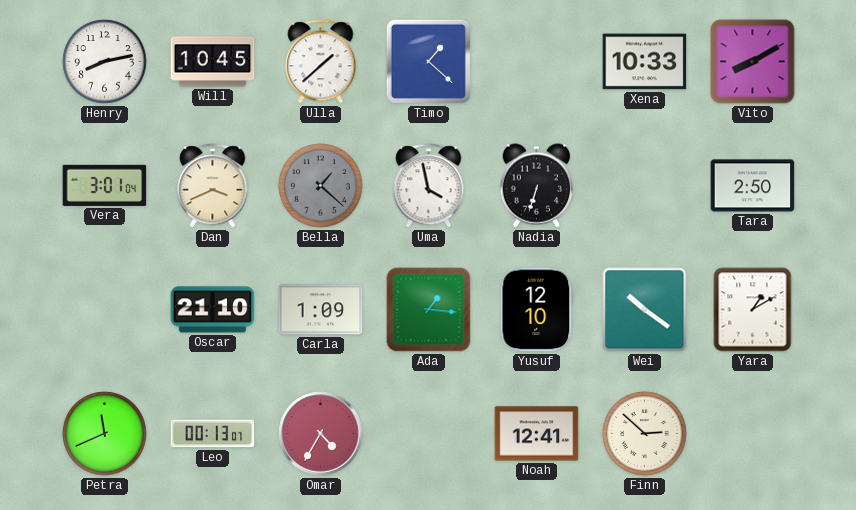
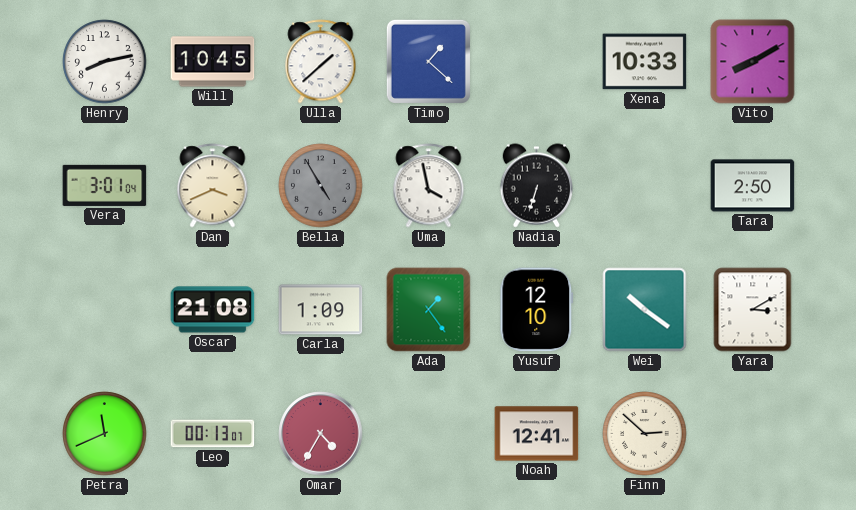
Bella: 1:22 -> 4:55
Oscar: 21:10 -> 21:08
Ada: 1:16 -> 1:24
Yara: 1:10 -> 3:10
